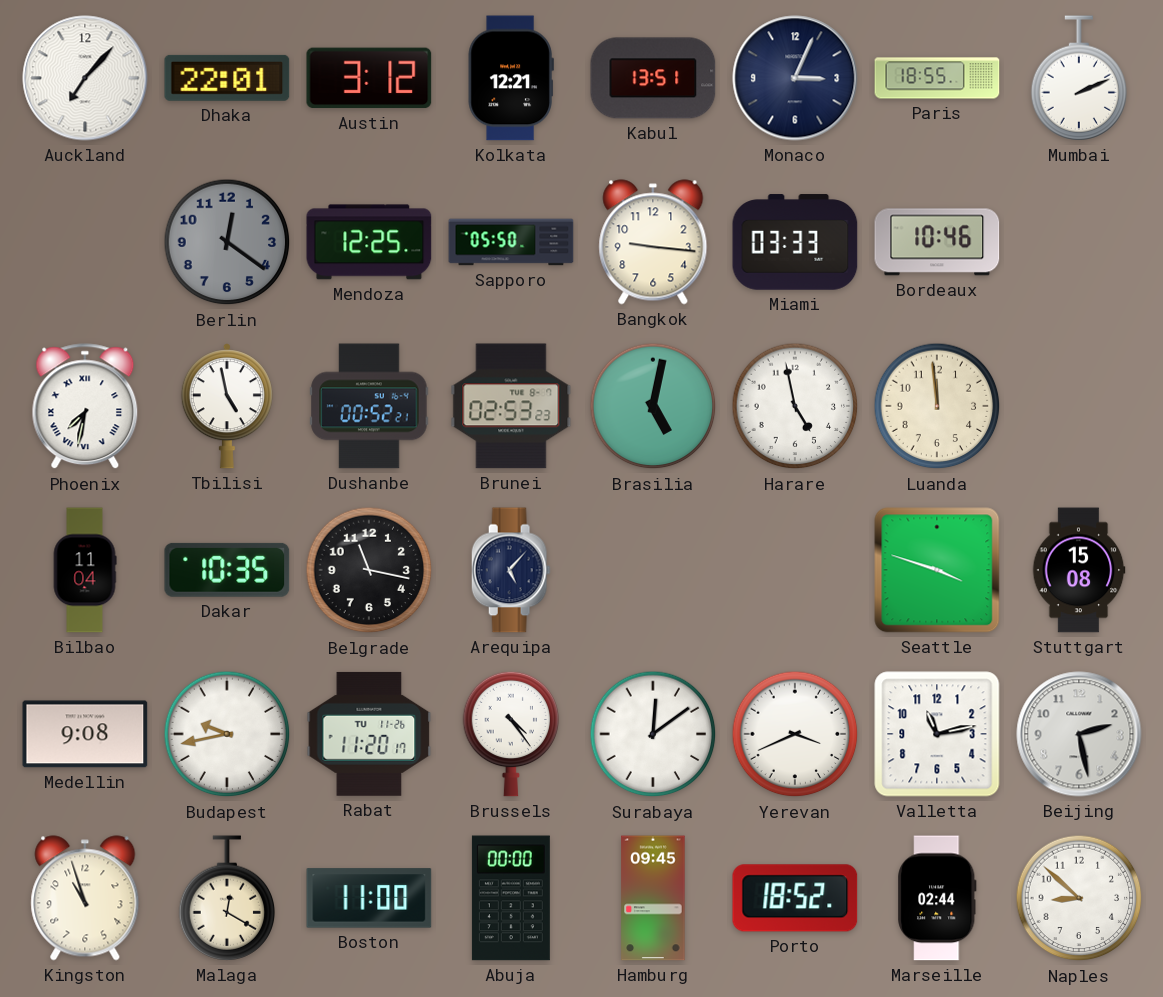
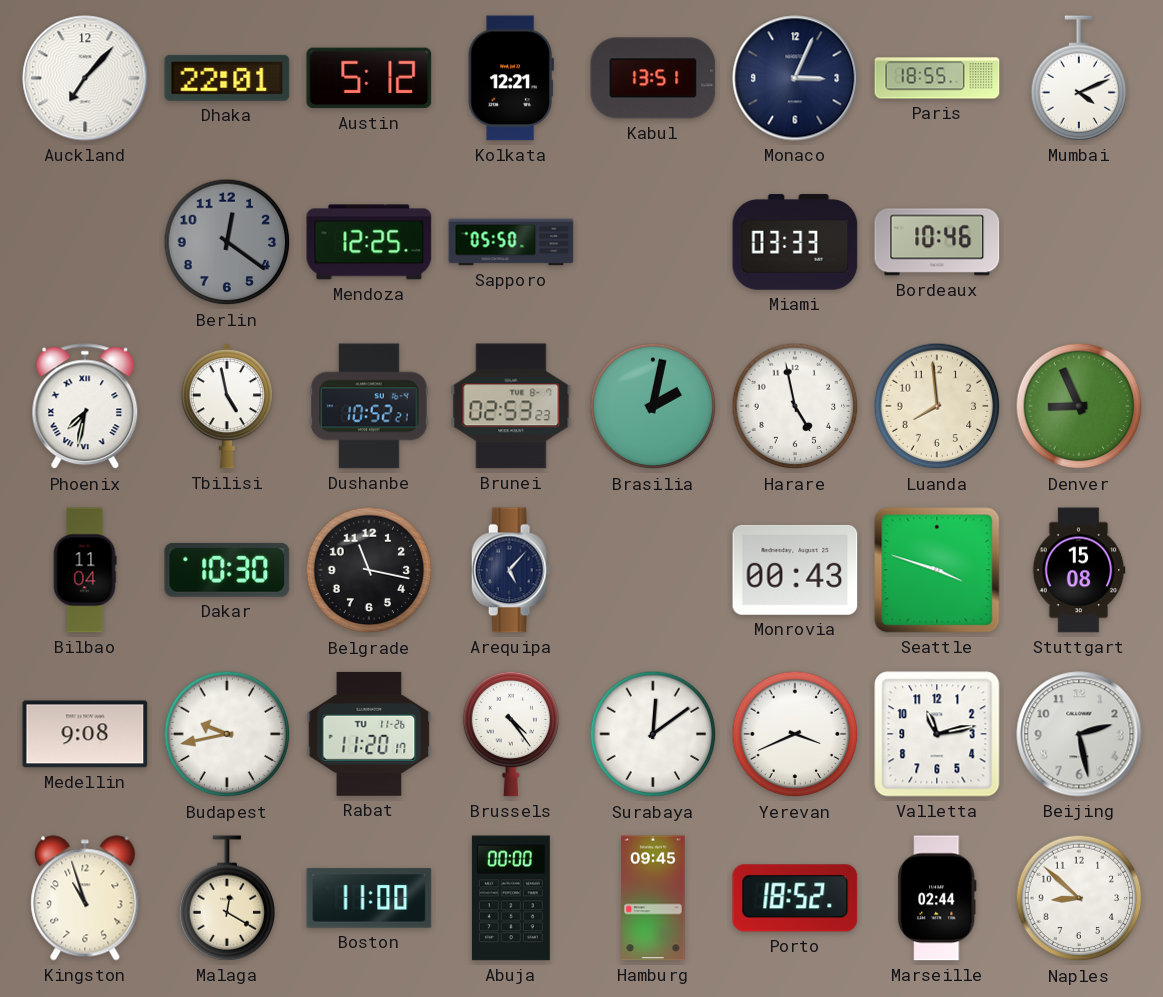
Austin: 3:12 -> 5:12
Mumbai: 2:11 -> 4:11
Bangkok: 9:16 -> none
Dushanbe: 00:52 -> 10:52
Brasilia: 5:02 -> 2:02
Luanda: 11:59 -> 7:59
Denver: none -> 8:56
Dakar: 10:35 -> 10:30
Monrovia: none -> 00:43
